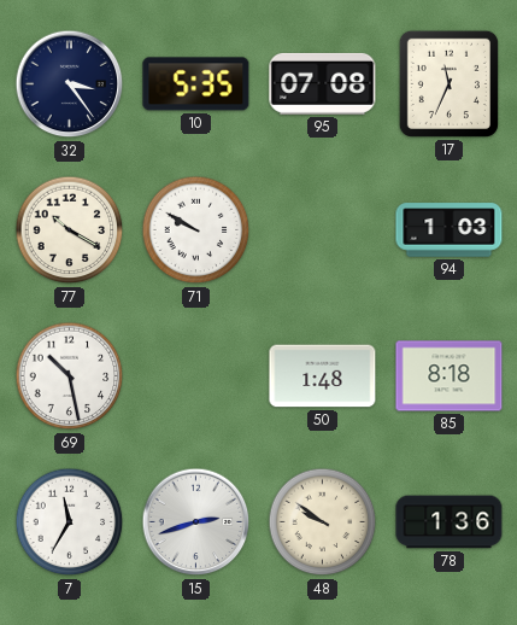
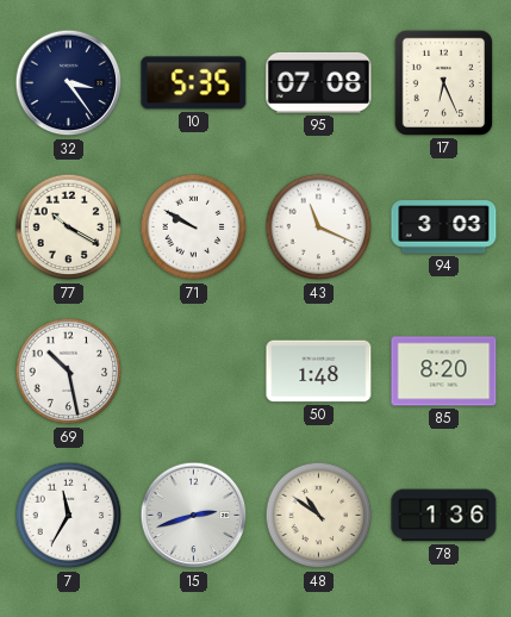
17: 11:34 -> 6:26
43: none -> 11:19
94: 1:03 -> 3:03
85: 8:18 -> 8:20
48: 9:51 -> 10:51
